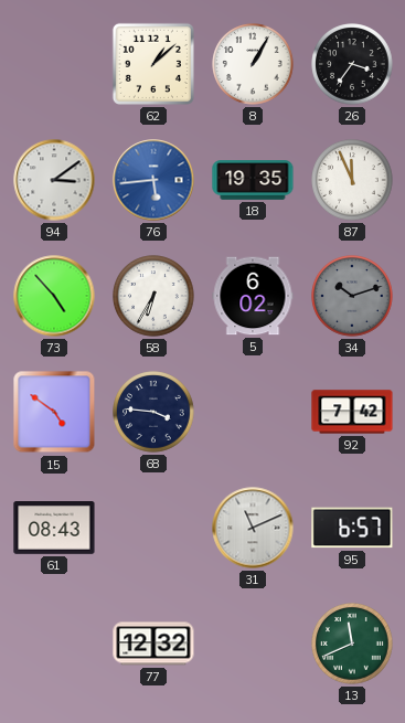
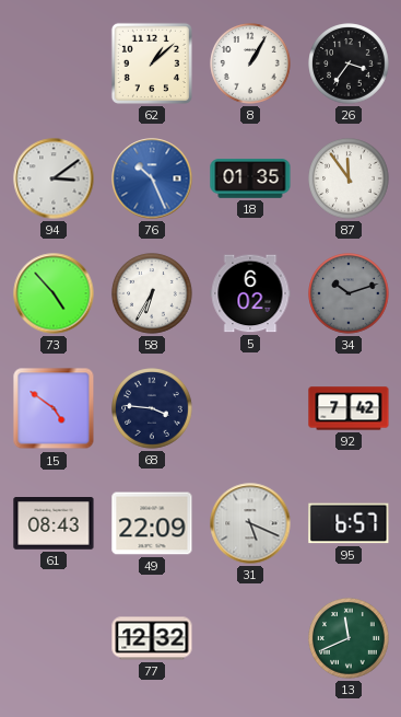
76: 5:44 -> 10:26
18: 19:35 -> 01:35
87: 11:56 -> 11:54
49: none -> 22:09
31: 11:11 -> 5:19
